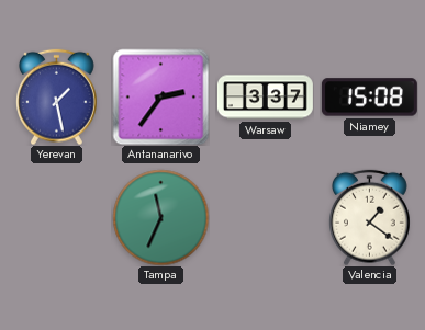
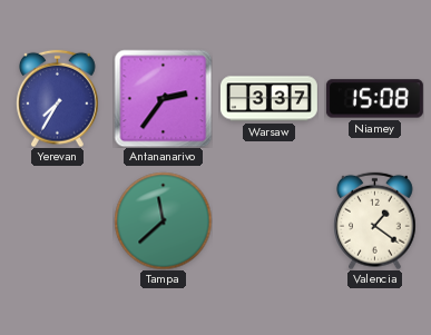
Yerevan: 1:28 -> 7:35
Tampa: 11:34 -> 11:38
